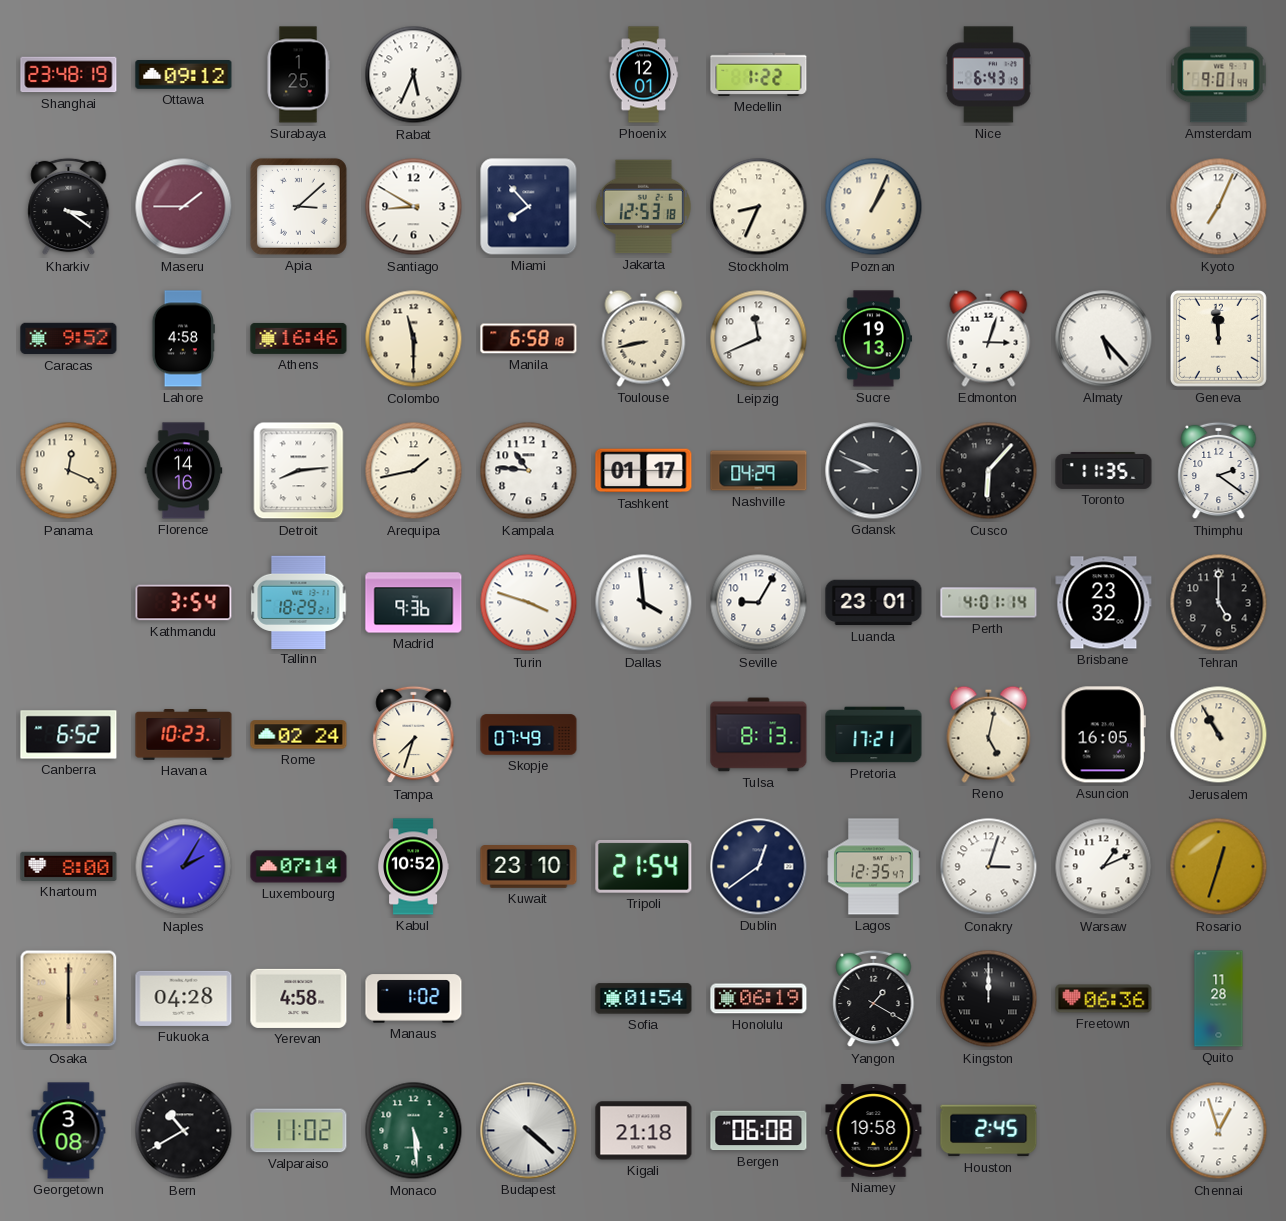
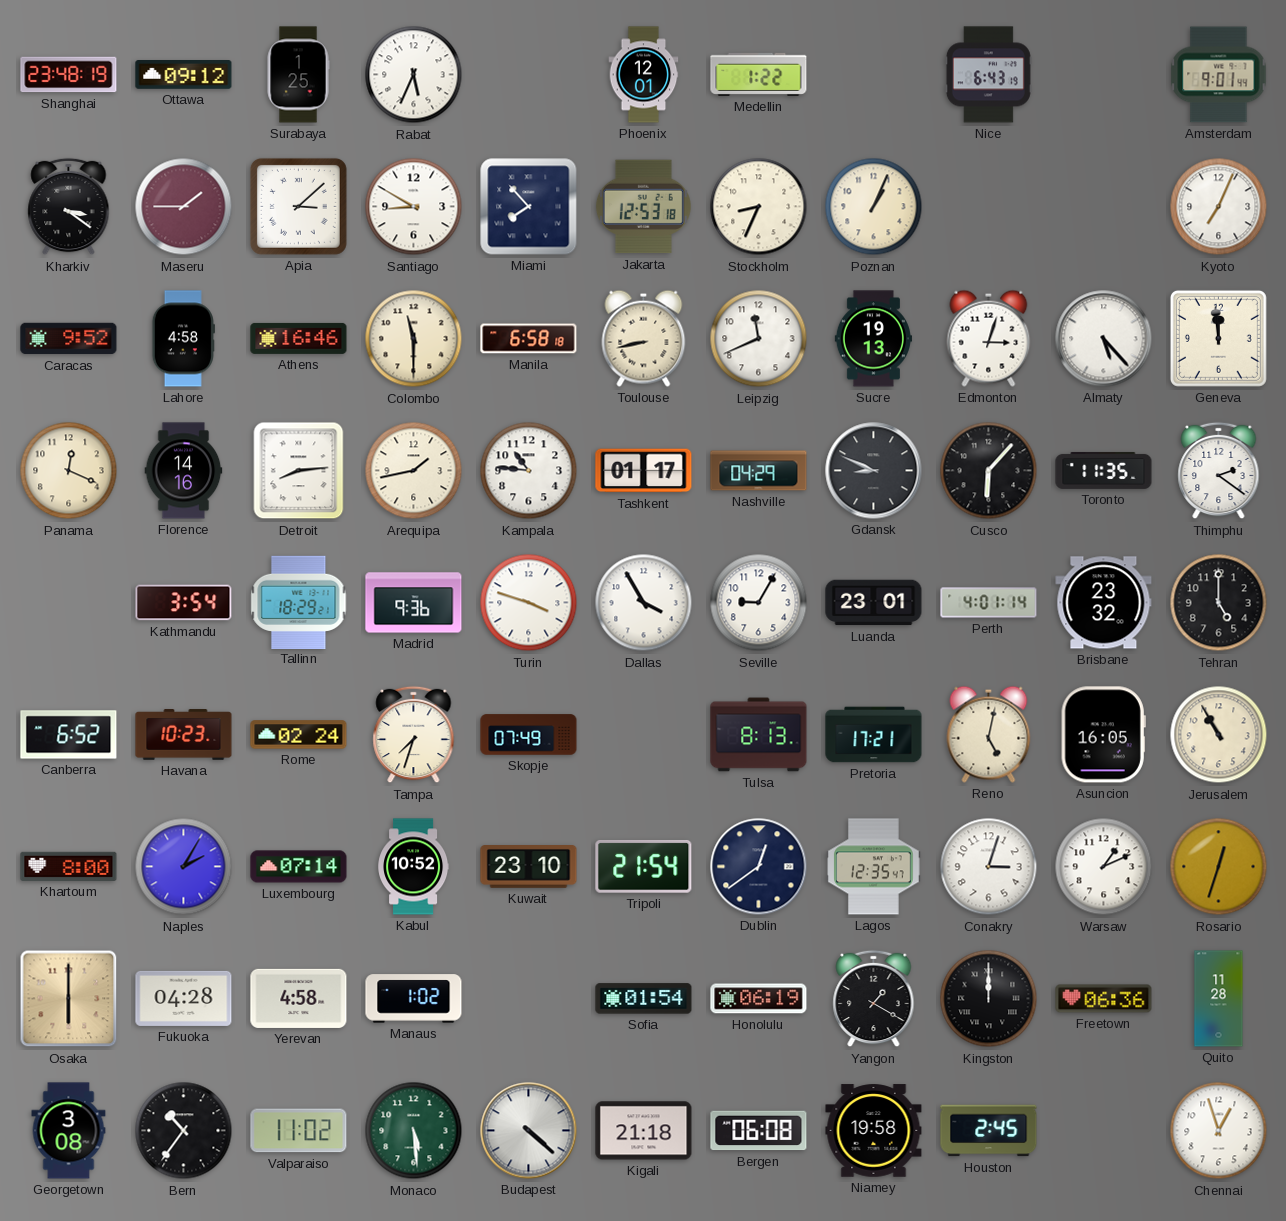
Dallas: 3:59 -> 3:55
Bern: 10:40 -> 10:36
